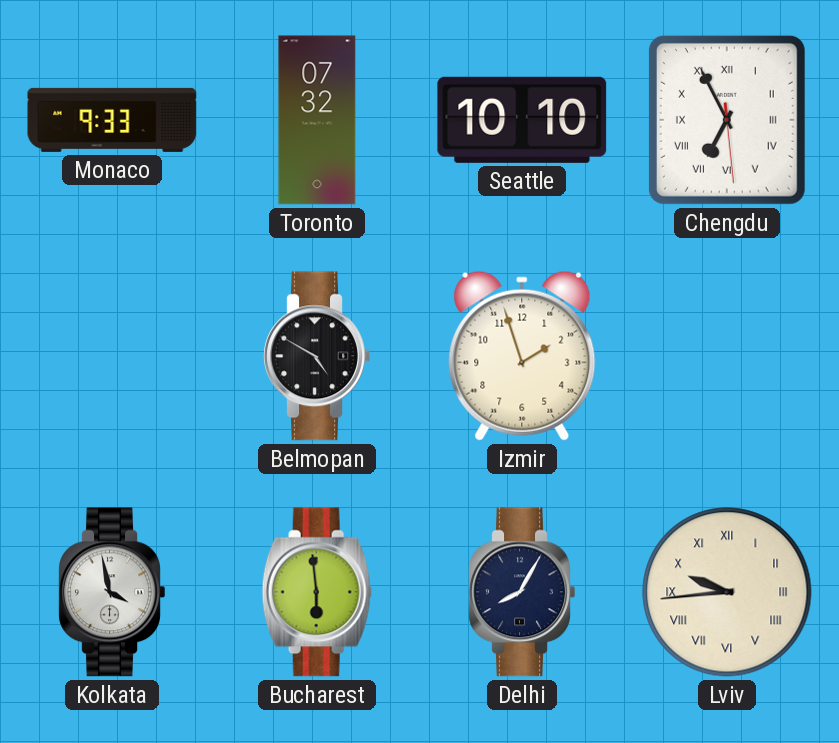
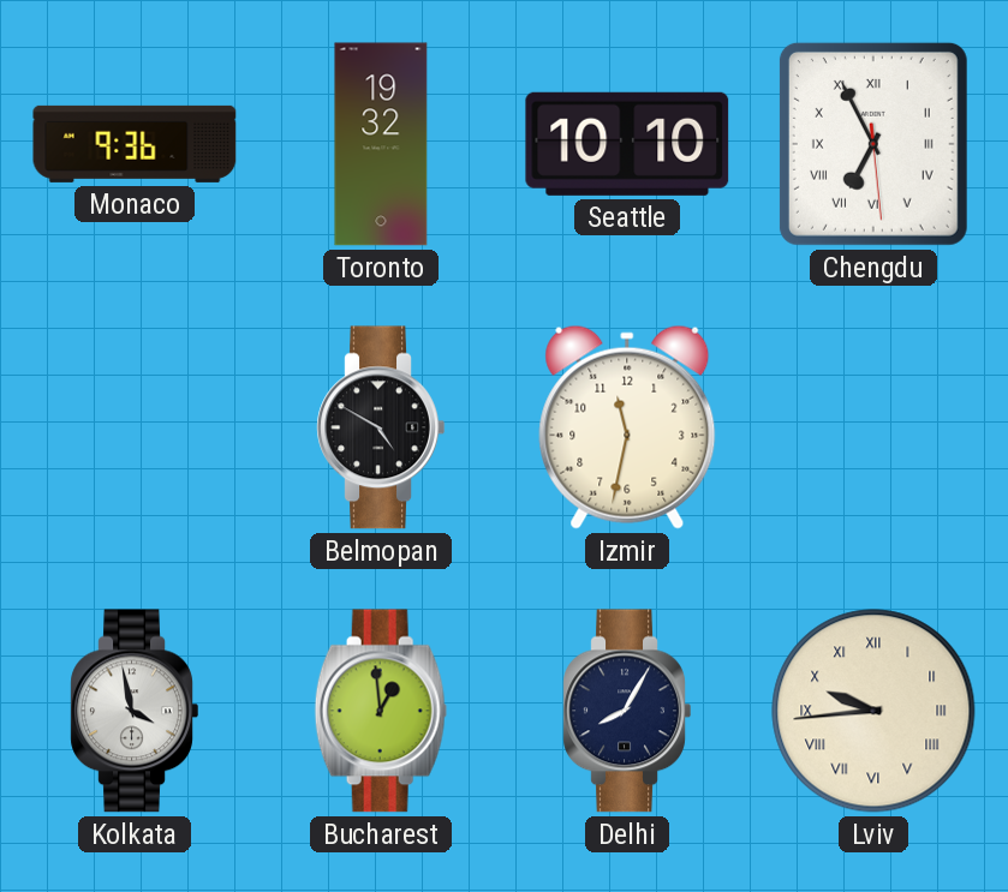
Monaco: 9:33 -> 9:36
Toronto: 07:32 -> 19:32
Izmir: 1:57 -> 11:32
Bucharest: 5:59 -> 12:59
